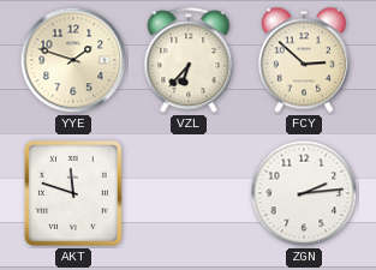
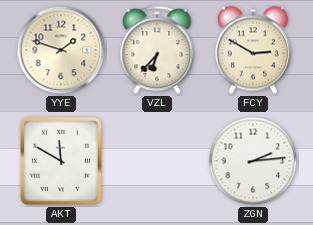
FCY: 2:52 -> 2:50
AKT: 11:48 -> 11:50
